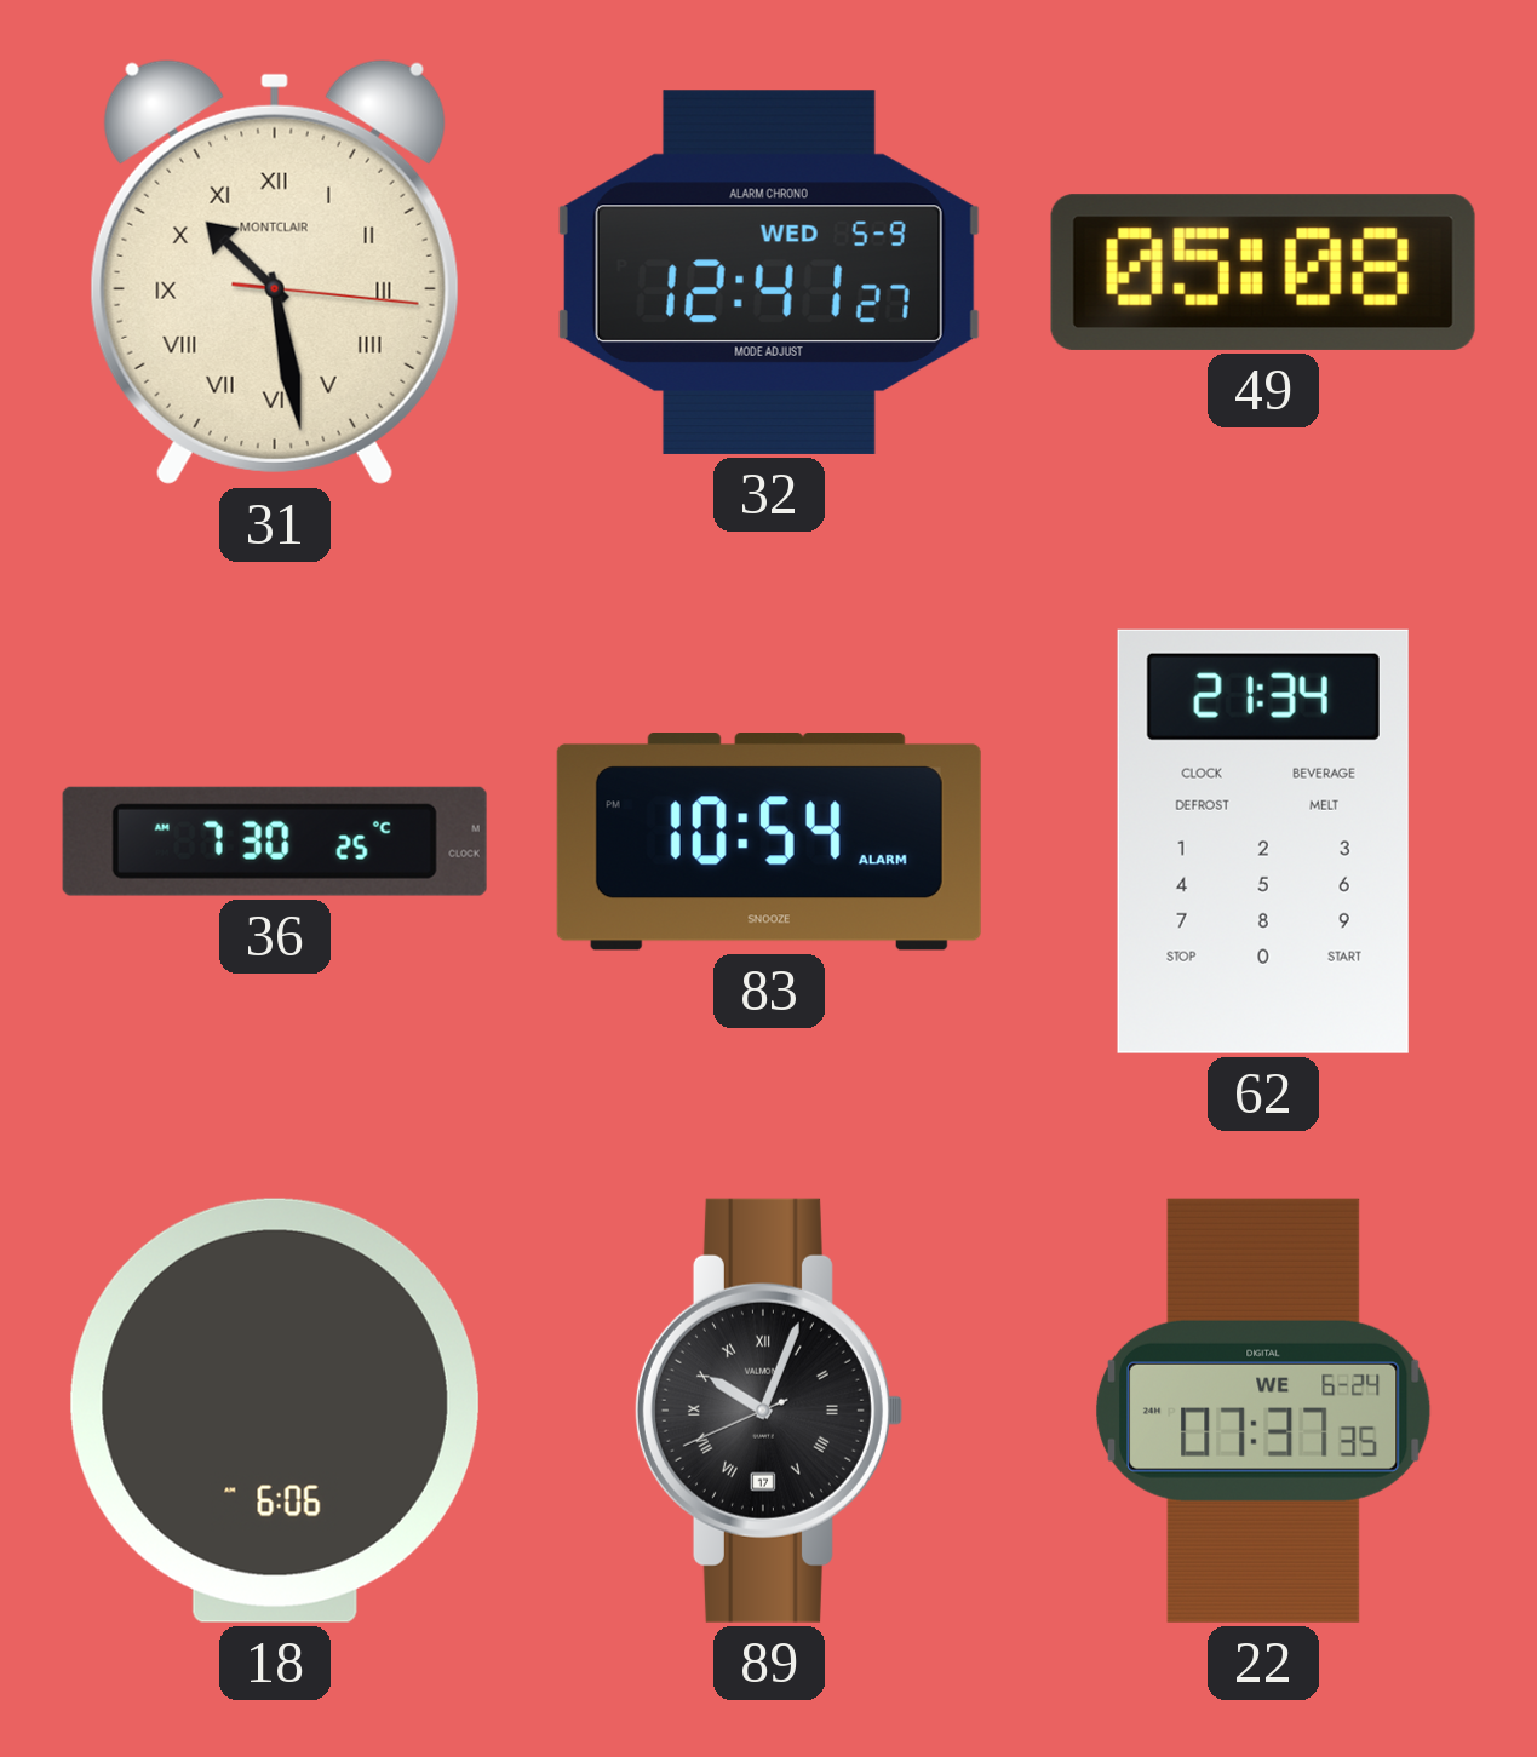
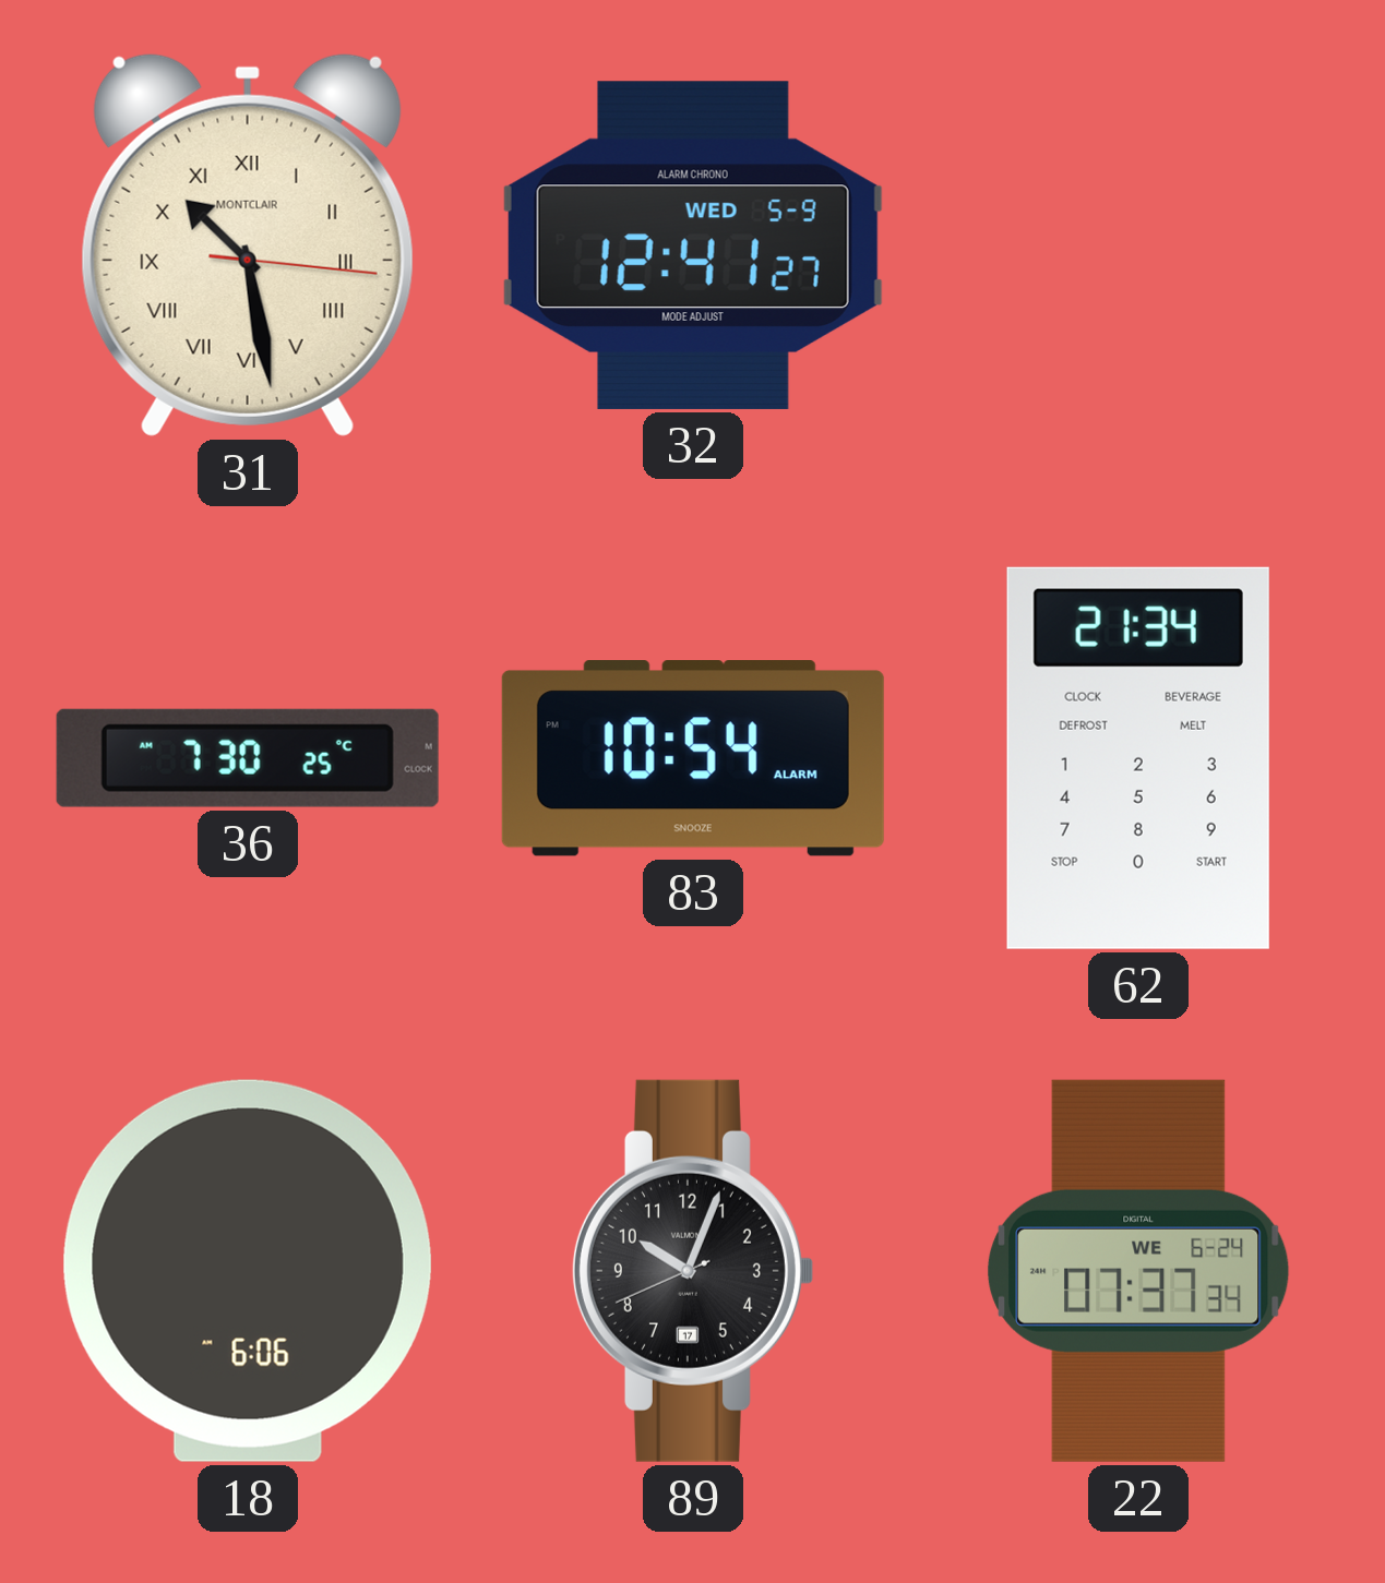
49: 05:08 -> none
89 numerals: Roman -> Arabic
22: 07:37:35 -> 07:37:34
